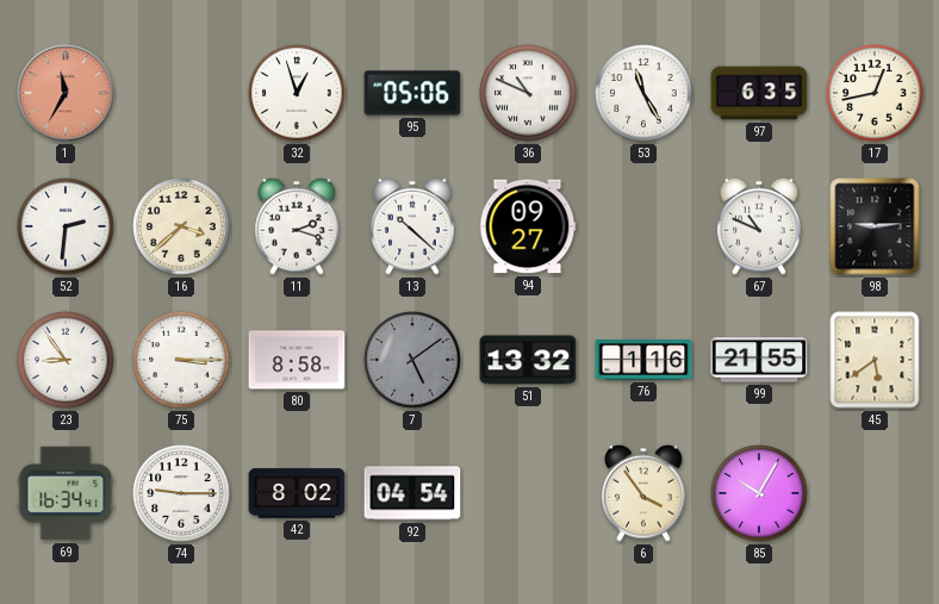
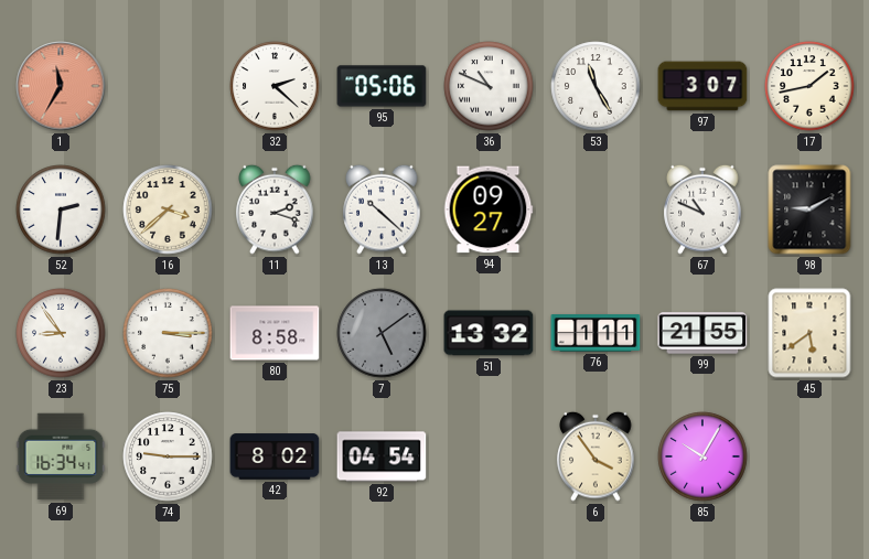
32: 12:57 -> 2:22
97: 6:35 -> 3:07
17: 12:43 -> 1:43
98: 9:14 -> 9:10
76: 1:16 -> 1:11
